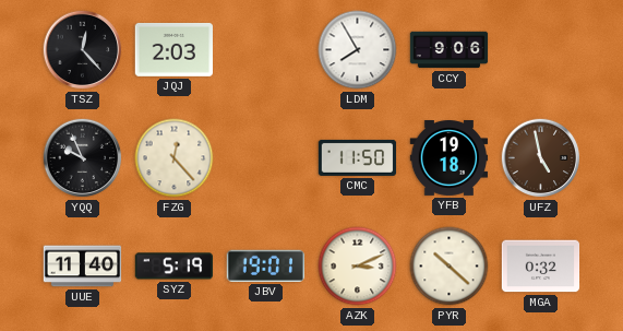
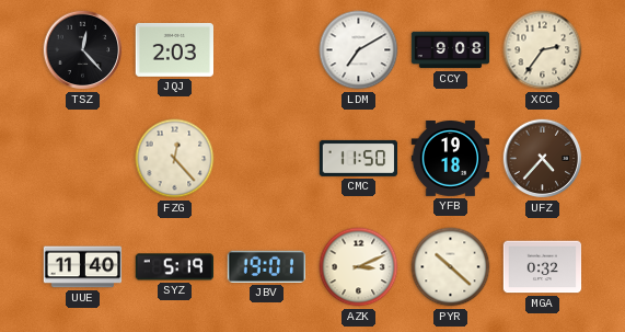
LDM: 7:55 -> 7:10
CCY: 9:06 -> 9:08
XCC: none -> 2:36
YQQ: 9:56 -> none
UFZ: 4:58 -> 4:37
